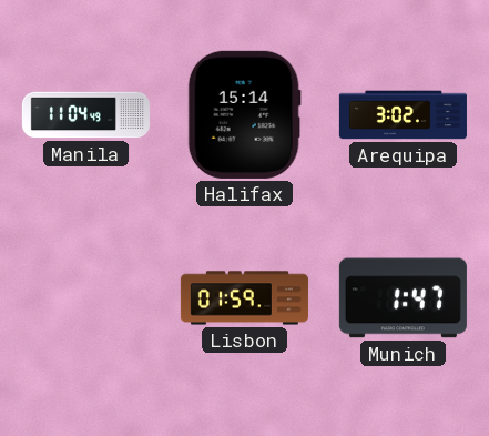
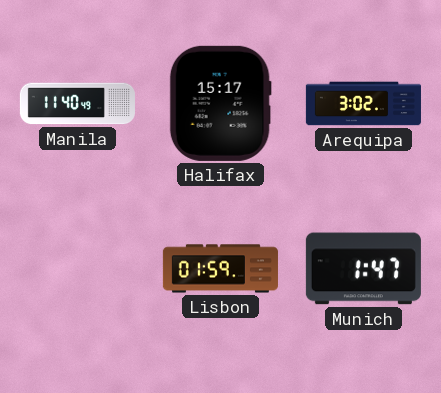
Manila: 11:04 -> 11:40
Halifax: 15:14 -> 15:17
